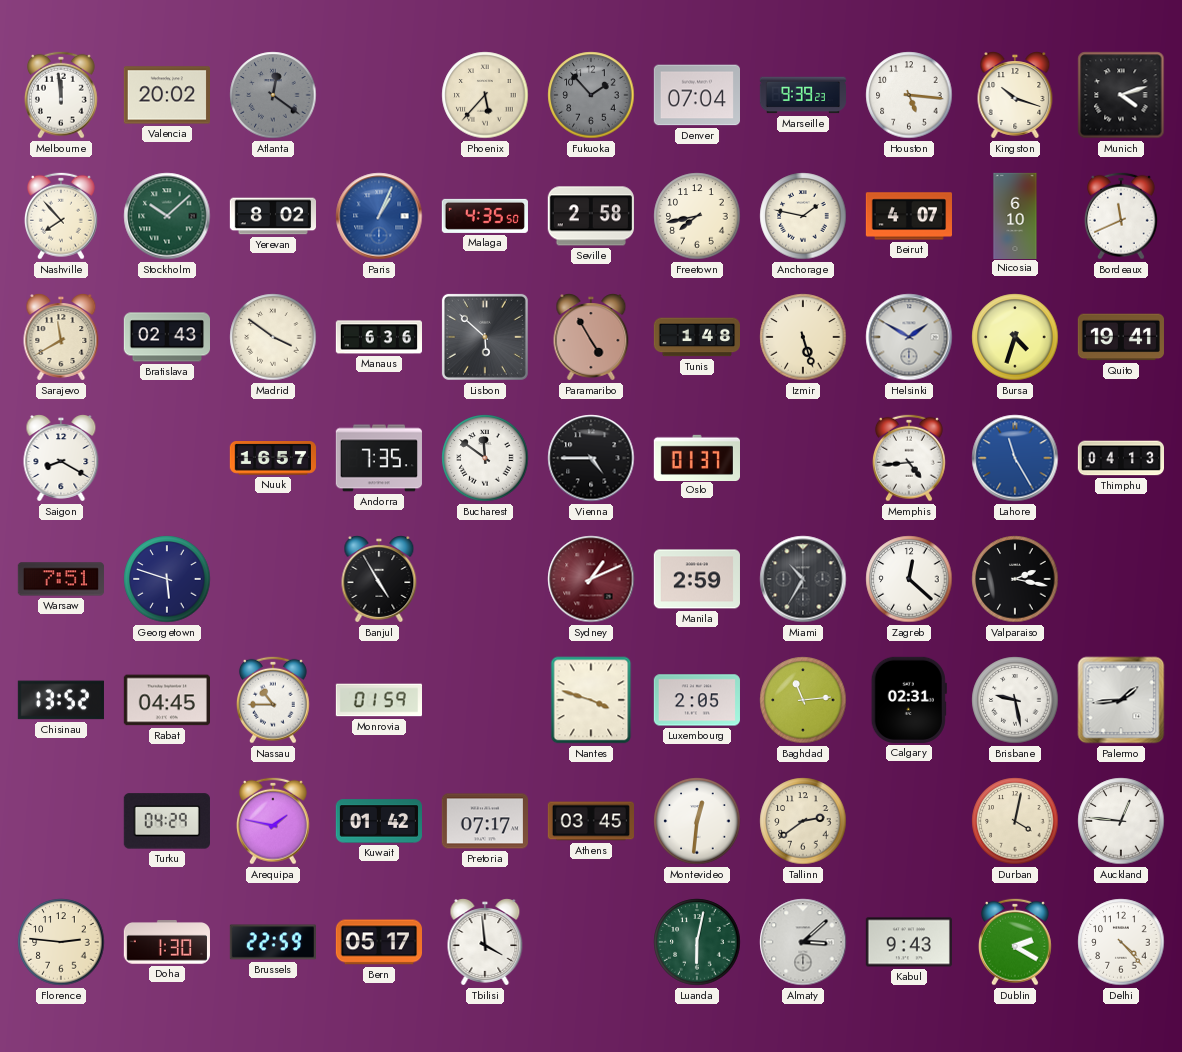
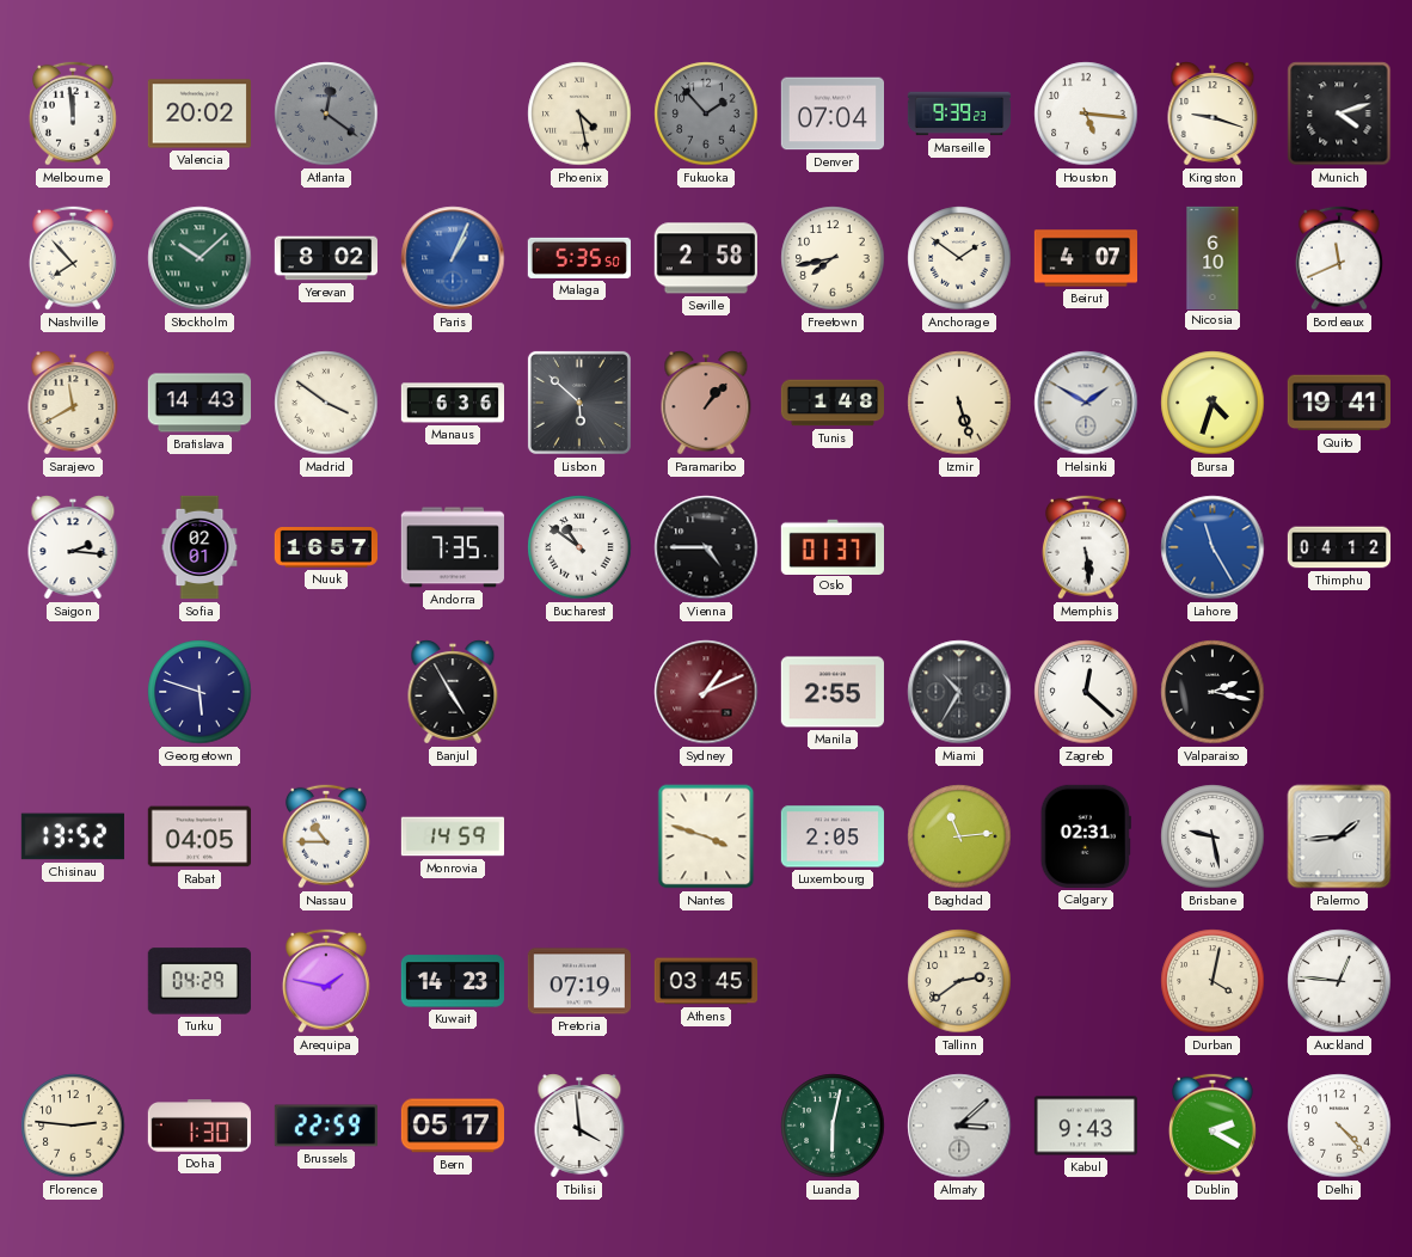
Phoenix: 5:37 -> 4:28
Kingston: 10:18 -> 9:18
Malaga: 4:35 -> 5:35
Anchorage: 1:47 -> 1:51
Bratislava: 02:43 -> 14:43
Paramaribo: 4:55 -> 1:07
Saigon: 8:20 -> 2:16
Sofia: none -> 02:01
Bucharest: 11:51 -> 10:51
Memphis: 4:44 -> 5:29
Thimphu: 04:13 -> 04:12
Warsaw: 7:51 -> none
Manila: 2:59 -> 2:55
Rabat: 04:45 -> 04:05
Monrovia: 01:59 -> 14:59
Kuwait: 01:42 -> 14:23
Pretoria: 07:17 -> 07:19
Montevideo: 12:31 -> none
